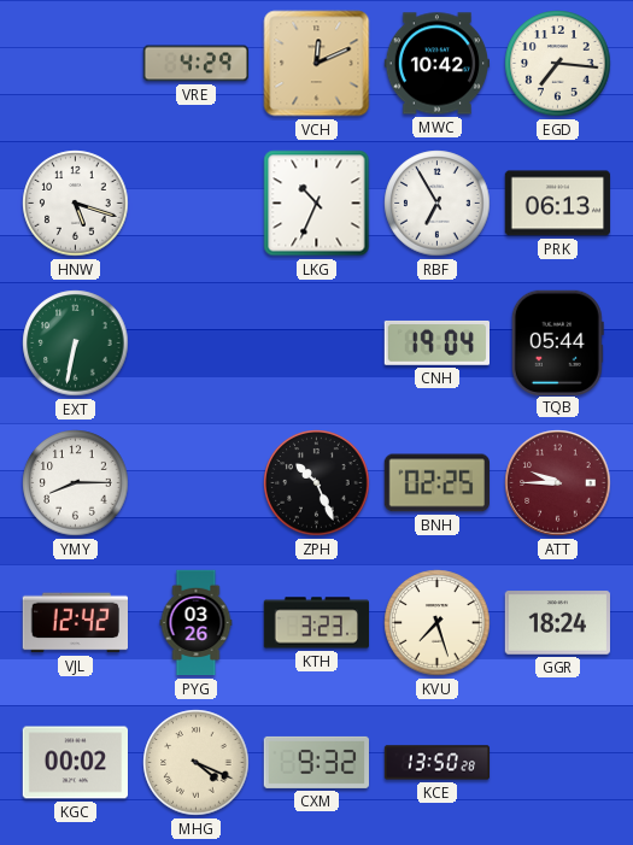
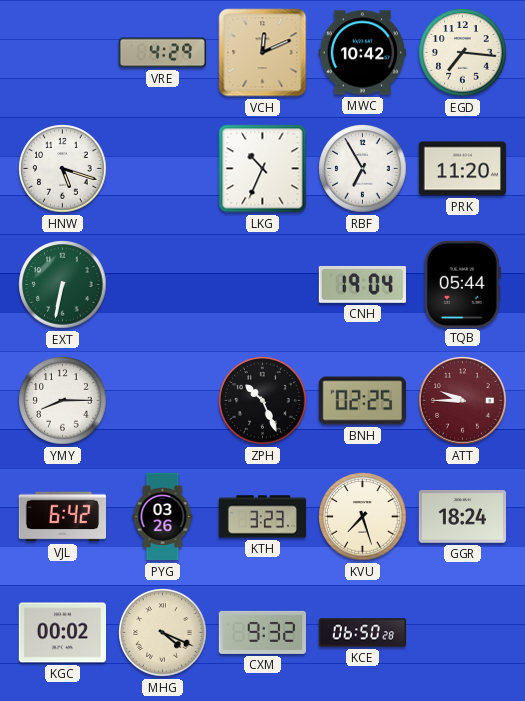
PRK: 06:13 -> 11:20
VJL: 12:42 -> 6:42
KCE: 13:50 -> 06:50
